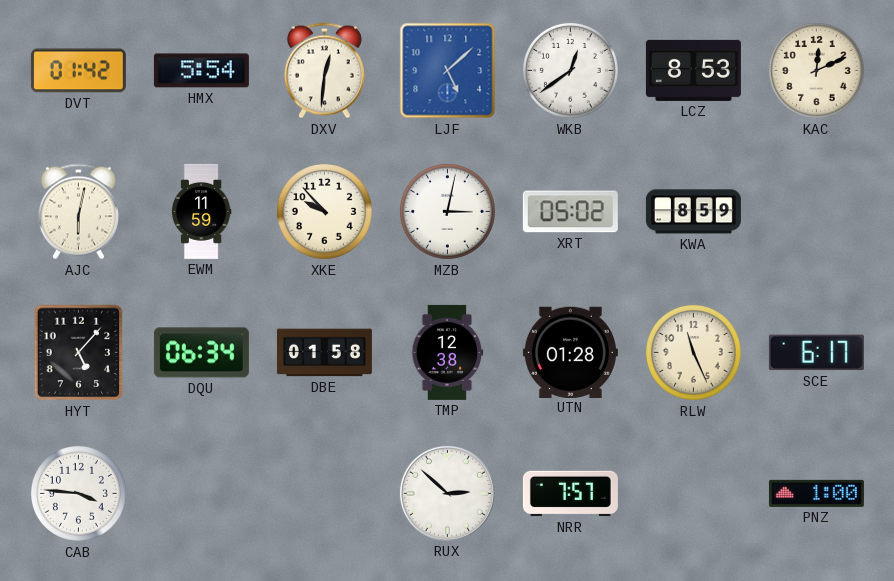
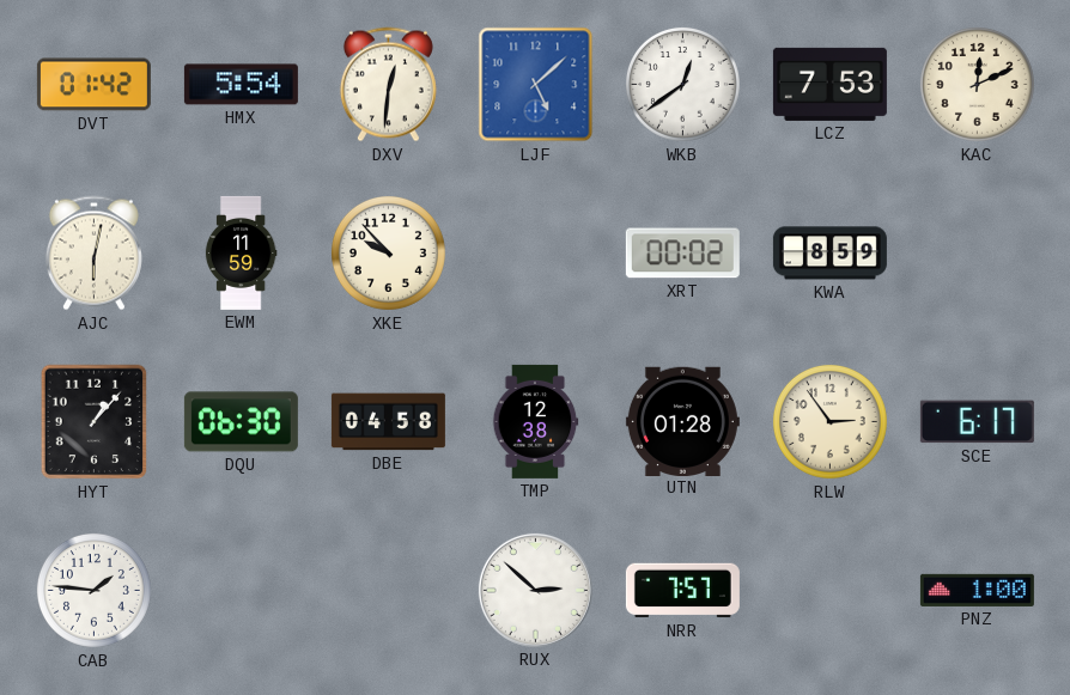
LCZ: 8:53 -> 7:53
MZB: 3:02 -> none
XRT: 05:02 -> 00:02
HYT: 5:07 -> 1:07
DQU: 06:34 -> 06:30
DBE: 01:58 -> 04:58
RLW: 11:26 -> 2:54
CAB: 3:46 -> 1:46
